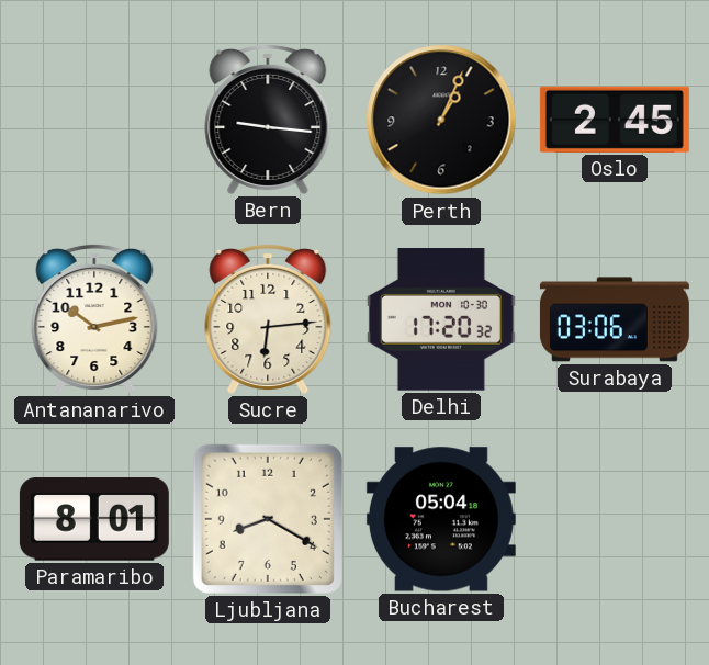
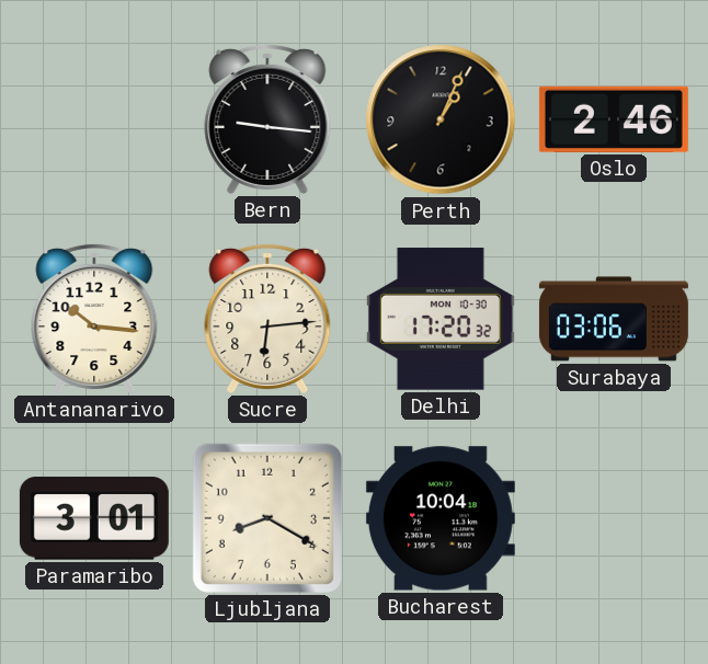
Oslo: 2:45 -> 2:46
Antananarivo: 10:13 -> 10:16
Paramaribo: 8:01 -> 3:01
Bucharest: 05:04 -> 10:04
